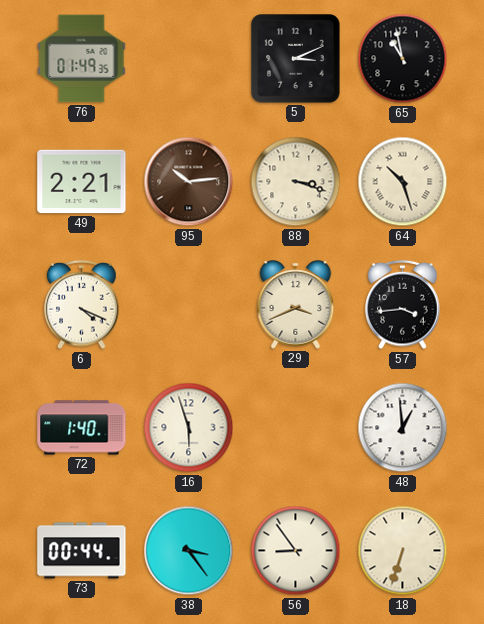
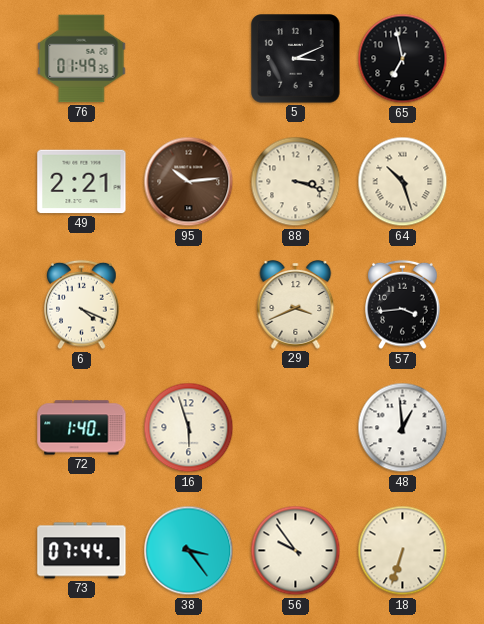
65: 10:58 -> 6:58
73: 00:44 -> 07:44
56: 8:54 -> 9:54
